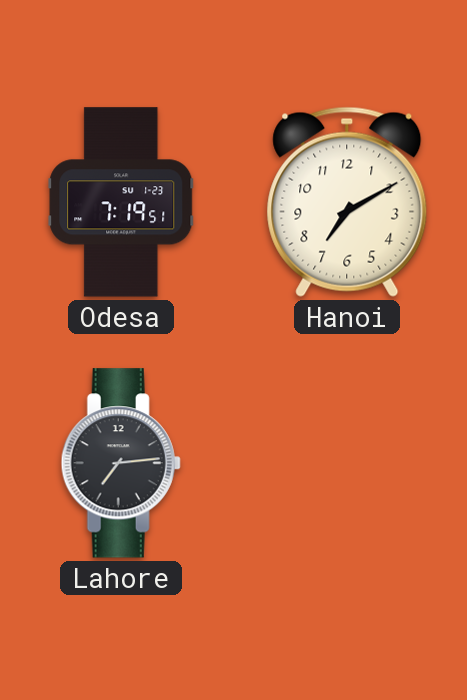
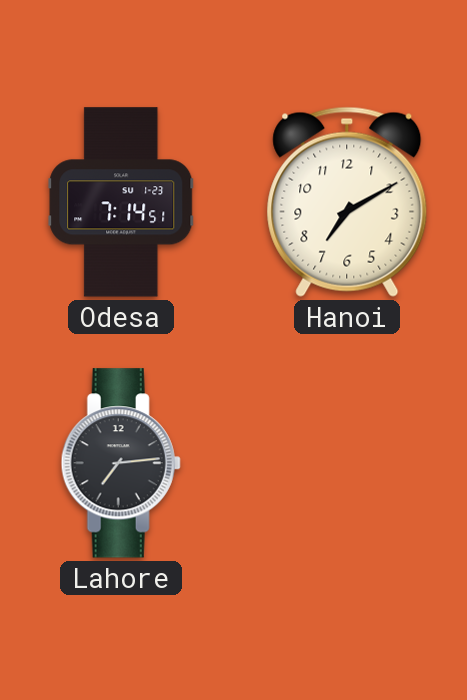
Odesa: 7:19 -> 7:14
